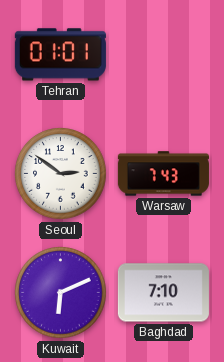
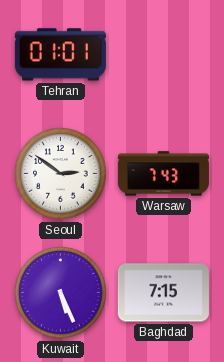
Kuwait: 6:11 -> 5:26
Baghdad: 7:10 -> 7:15
